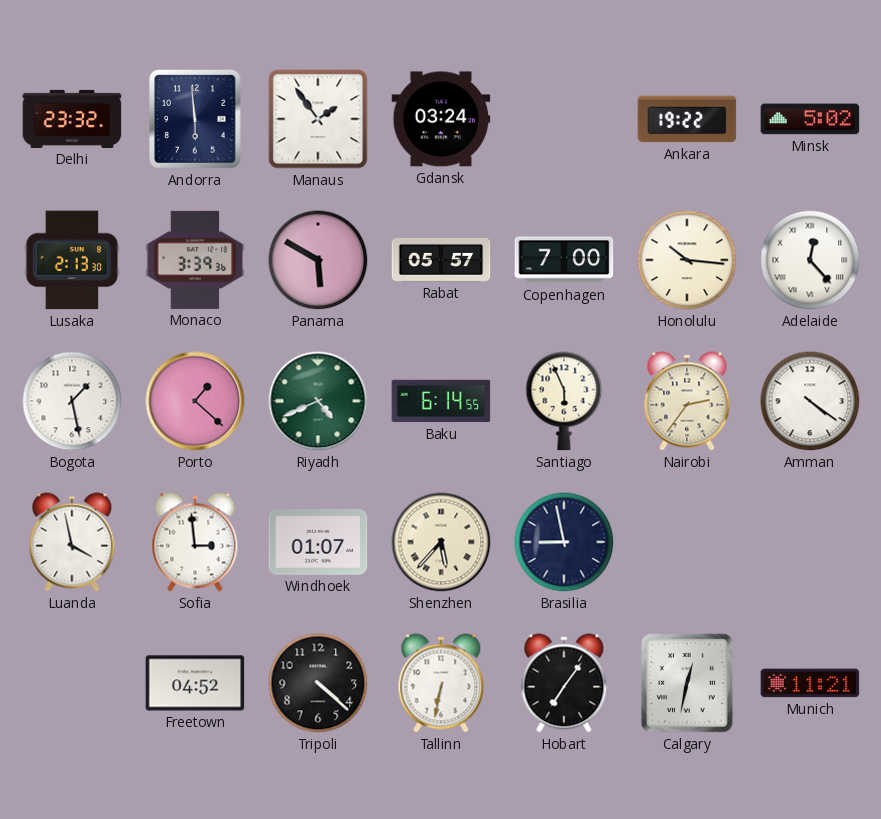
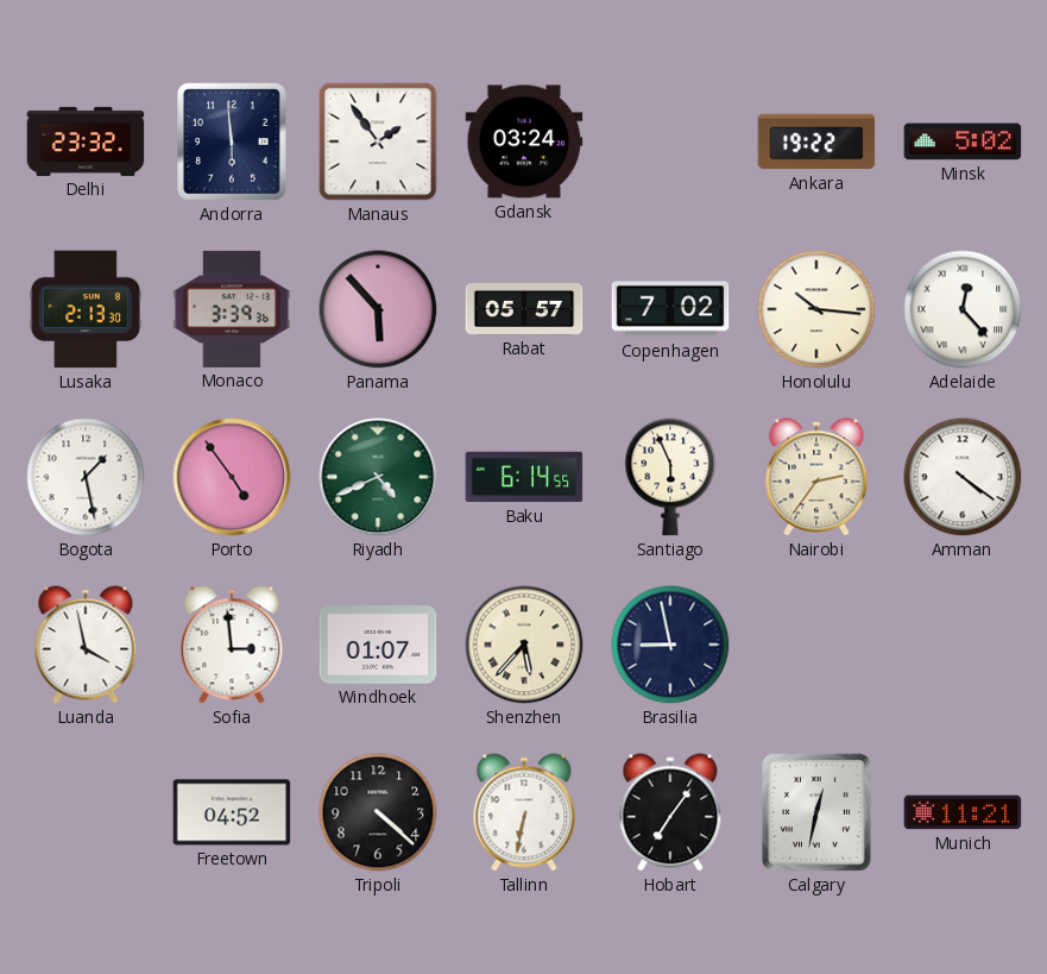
Panama: 5:50 -> 5:53
Copenhagen: 7:00 -> 7:02
Porto: 1:22 -> 4:54
